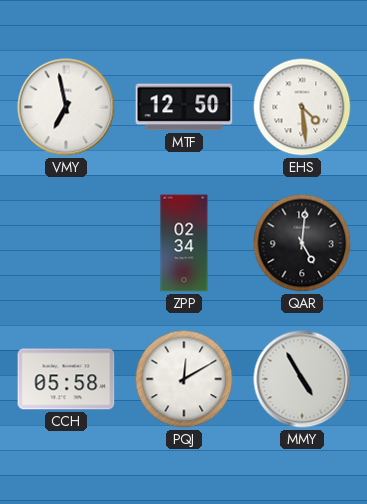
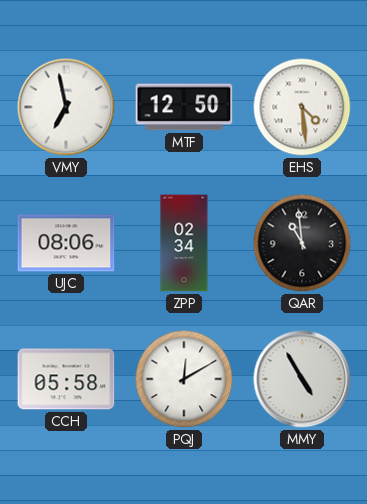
UJC: none -> 08:06
QAR: 5:01 -> 10:59
